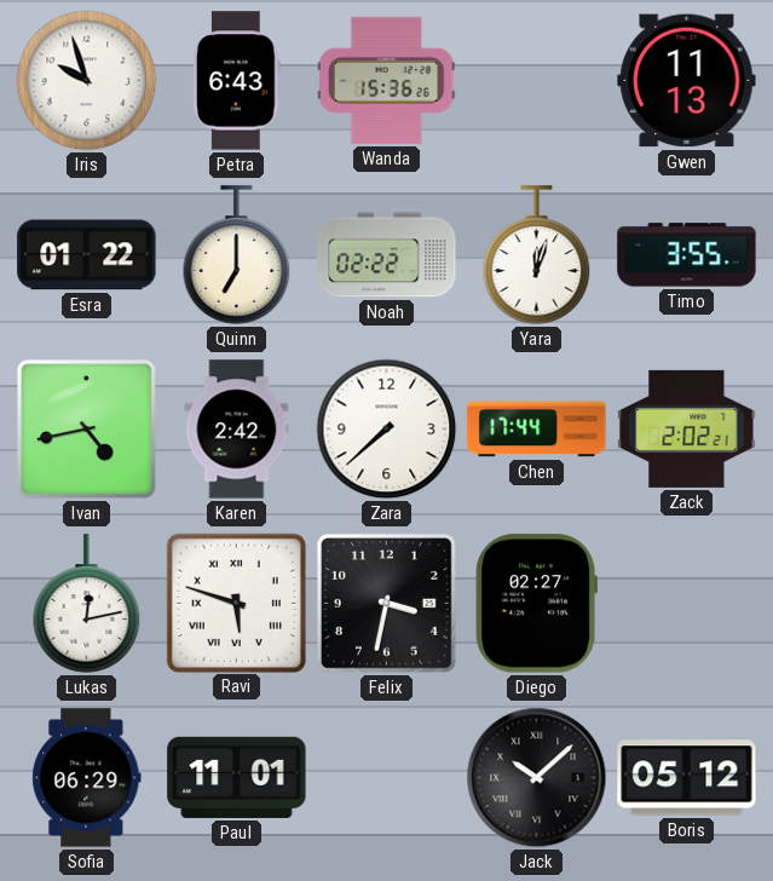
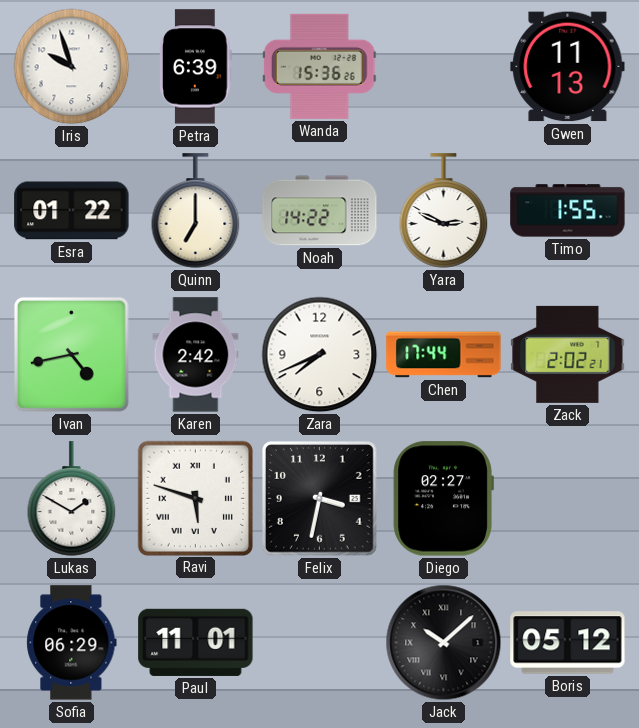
Petra: 6:43 -> 6:39
Noah: 02:22 -> 14:22
Yara: 12:03 -> 2:49
Timo: 3:55 -> 1:55
Zara: 7:38 -> 7:41
Lukas: 12:13 -> 1:50
